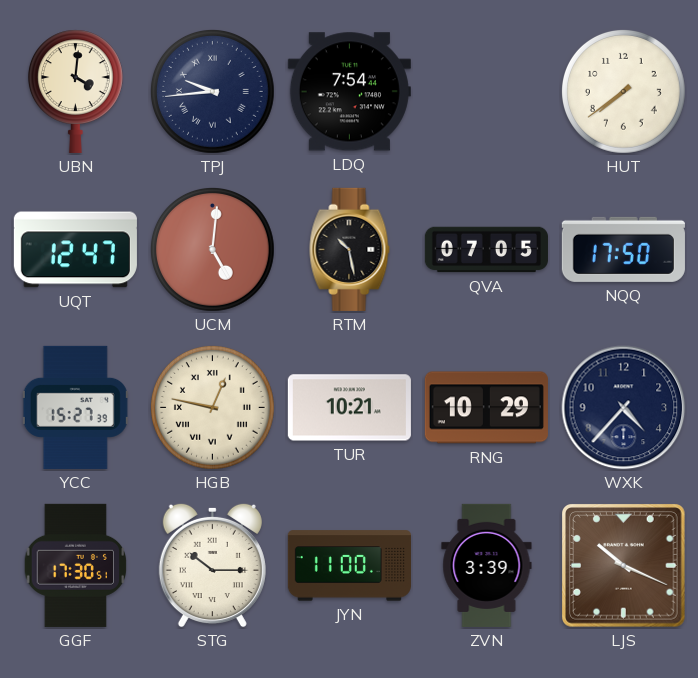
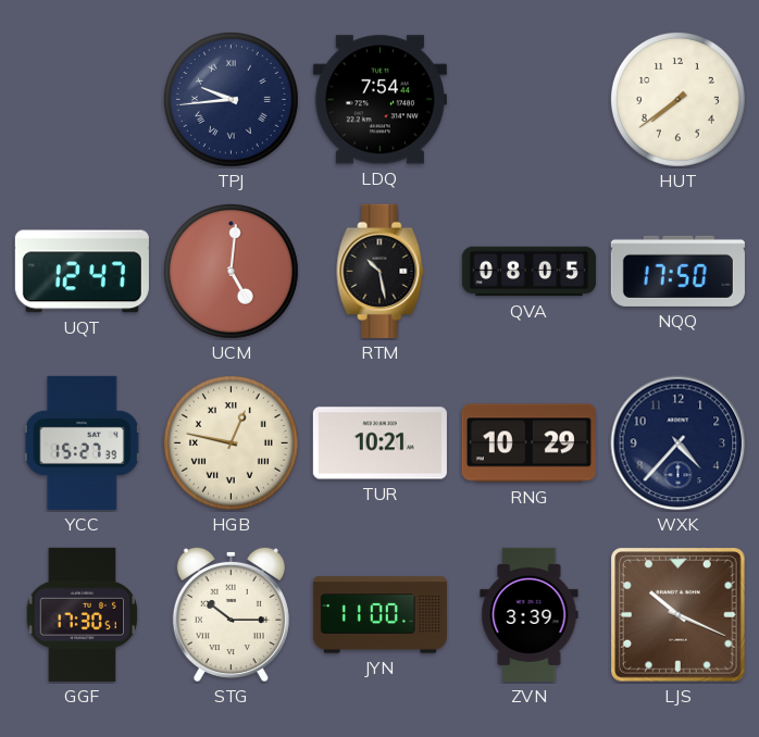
UBN: 4:01 -> none
QVA: 07:05 -> 08:05
